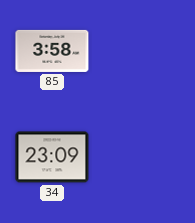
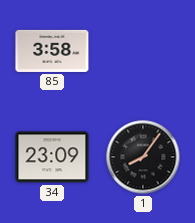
1: none -> 8:06
